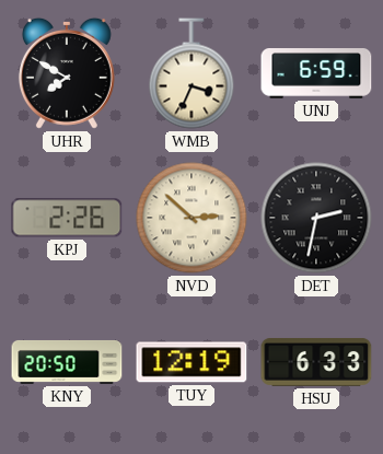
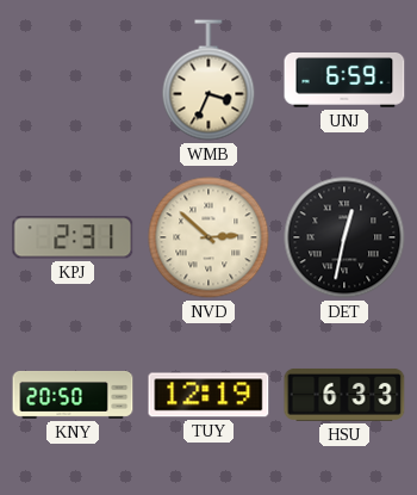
UHR: 7:50 -> none
KPJ: 2:26 -> 2:31
DET: 2:32 -> 12:32
